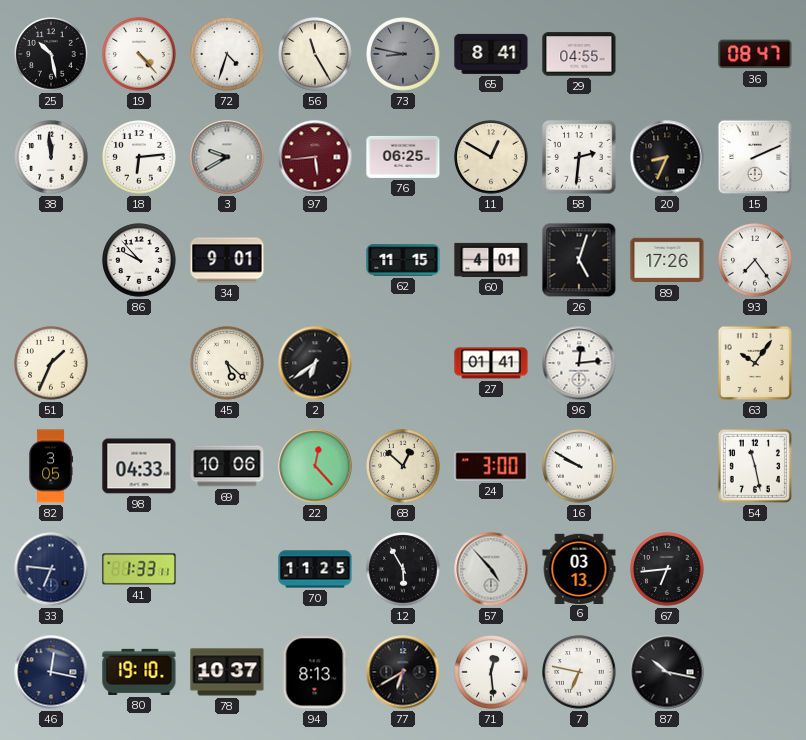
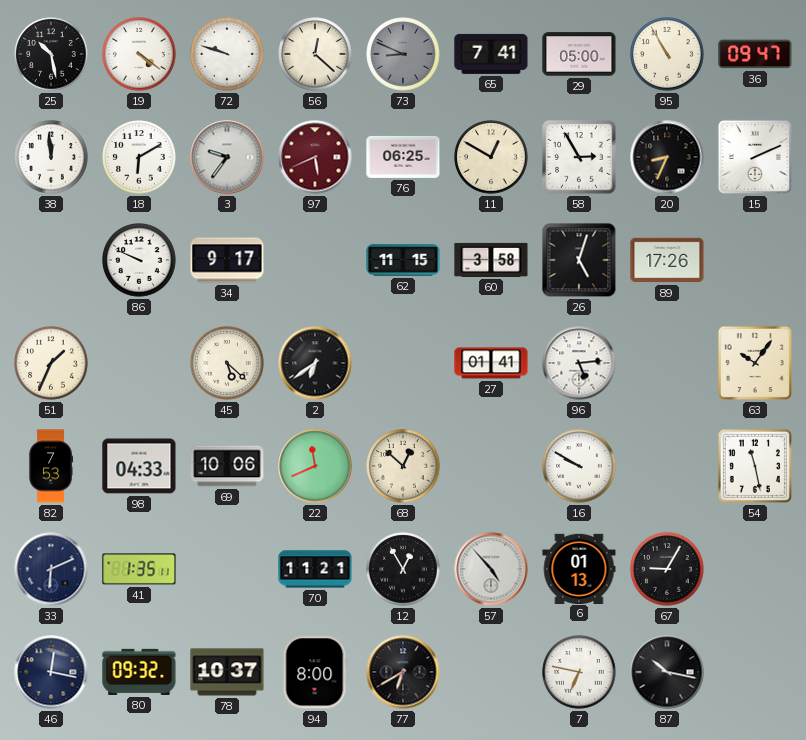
19: 4:23 -> 4:21
72: 4:33 -> 9:48
56: 11:25 -> 12:22
73: 8:47 -> 8:49
65: 8:41 -> 7:41
29: 04:55 -> 05:00
95: none -> 10:55
36: 08:47 -> 09:47
18: 6:14 -> 6:10
3: 9:40 -> 9:36
97: 5:44 -> 5:41
58: 2:31 -> 2:55
86: 9:53 -> 9:49
34: 9:01 -> 9:17
60: 4:01 -> 3:58
93: 7:24 -> none
96: 12:14 -> 5:14
82: 3:05 -> 7:53
22: 12:23 -> 11:41
24: 3:00 -> none
33: 6:46 -> 6:11
41: 1:33 -> 1:35
70: 11:25 -> 11:21
12: 5:55 -> 12:55
6: 03:13 -> 01:13
67: 6:44 -> 9:05
80: 19:10 -> 09:32
94: 8:13 -> 8:00
71: 12:29 -> none
